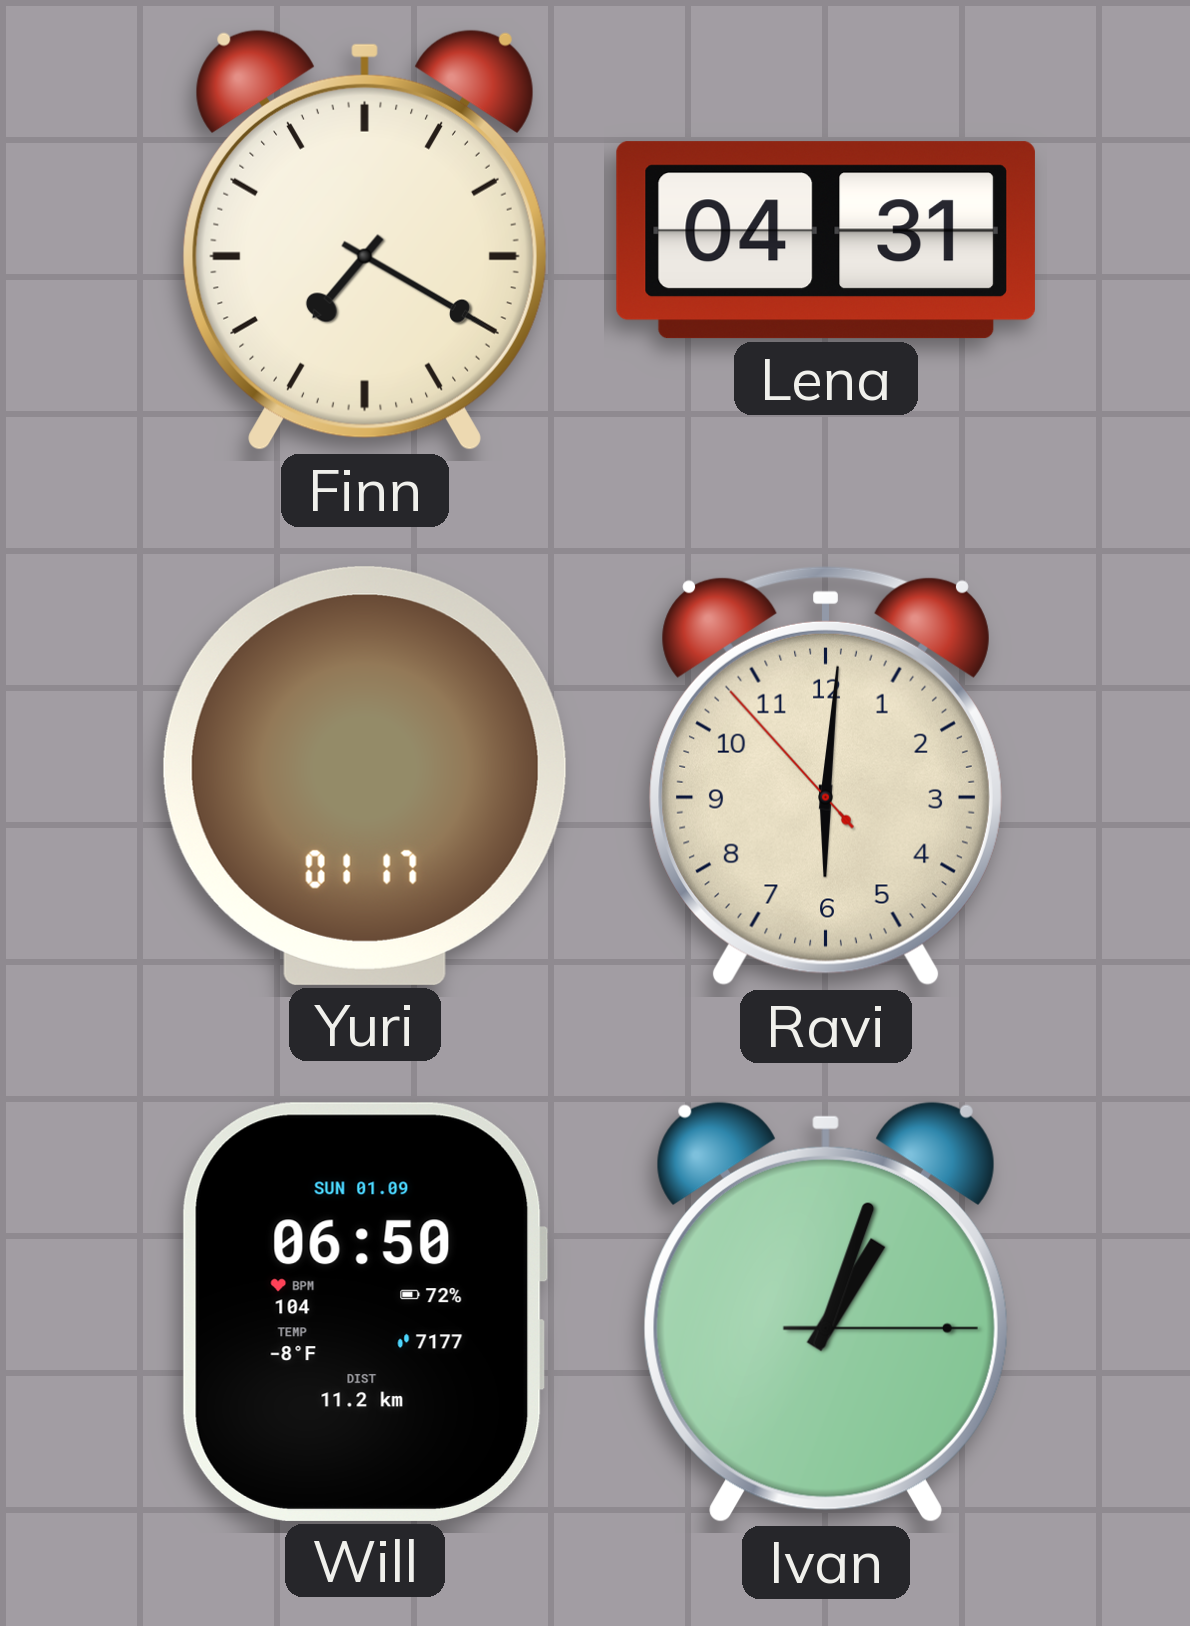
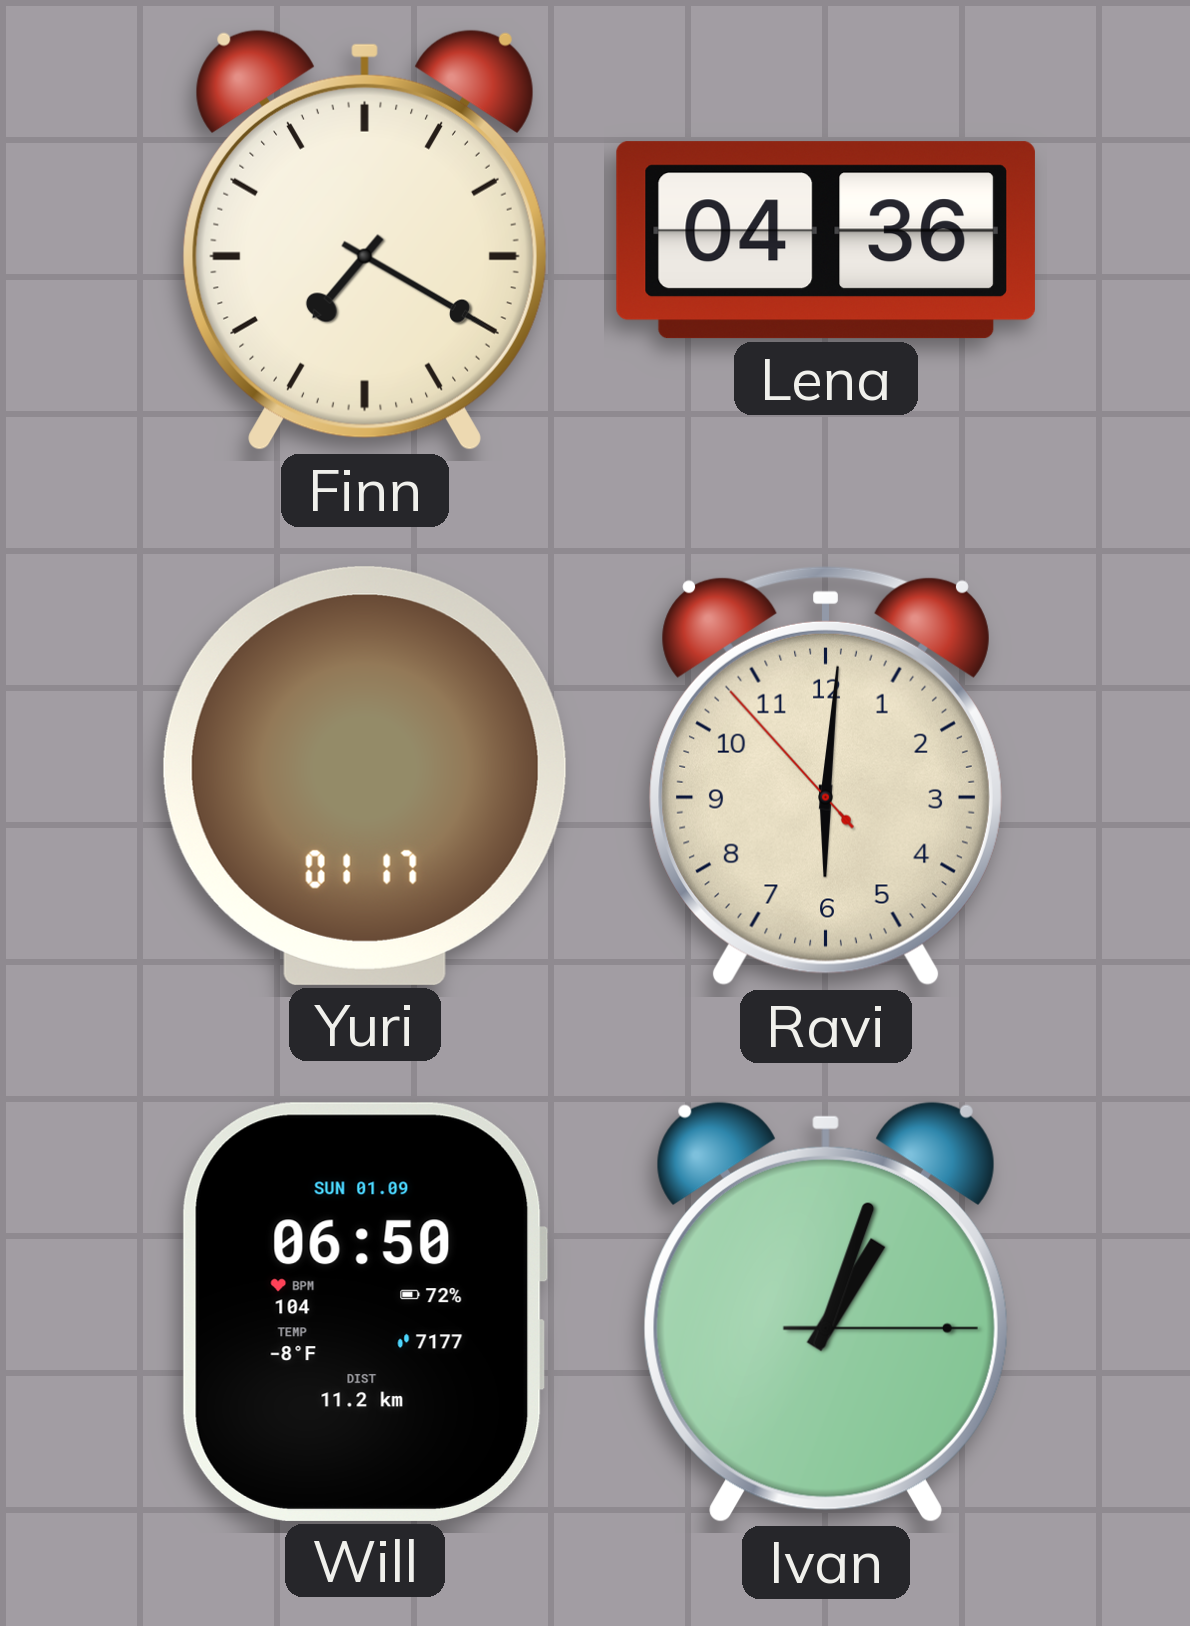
Lena: 04:31 -> 04:36
